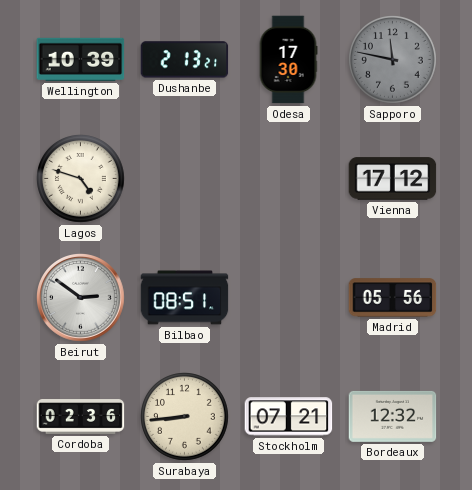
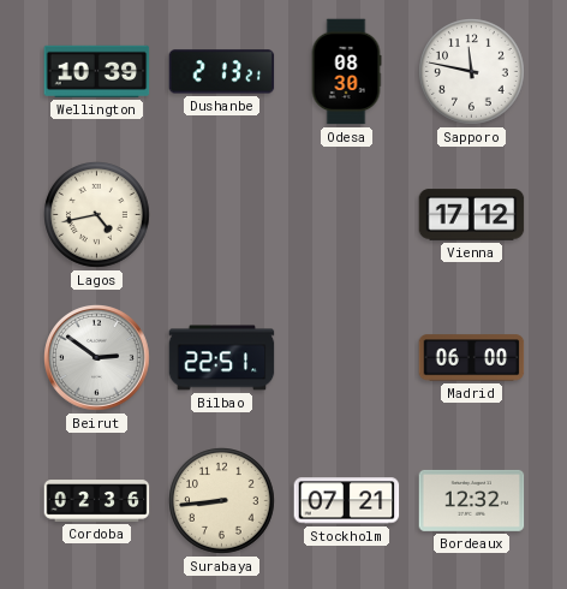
Odesa: 17:30 -> 08:30
Sapporo dial: grey -> white
Lagos: 4:48 -> 4:43
Bilbao: 08:51 -> 22:51
Madrid: 05:56 -> 06:00
